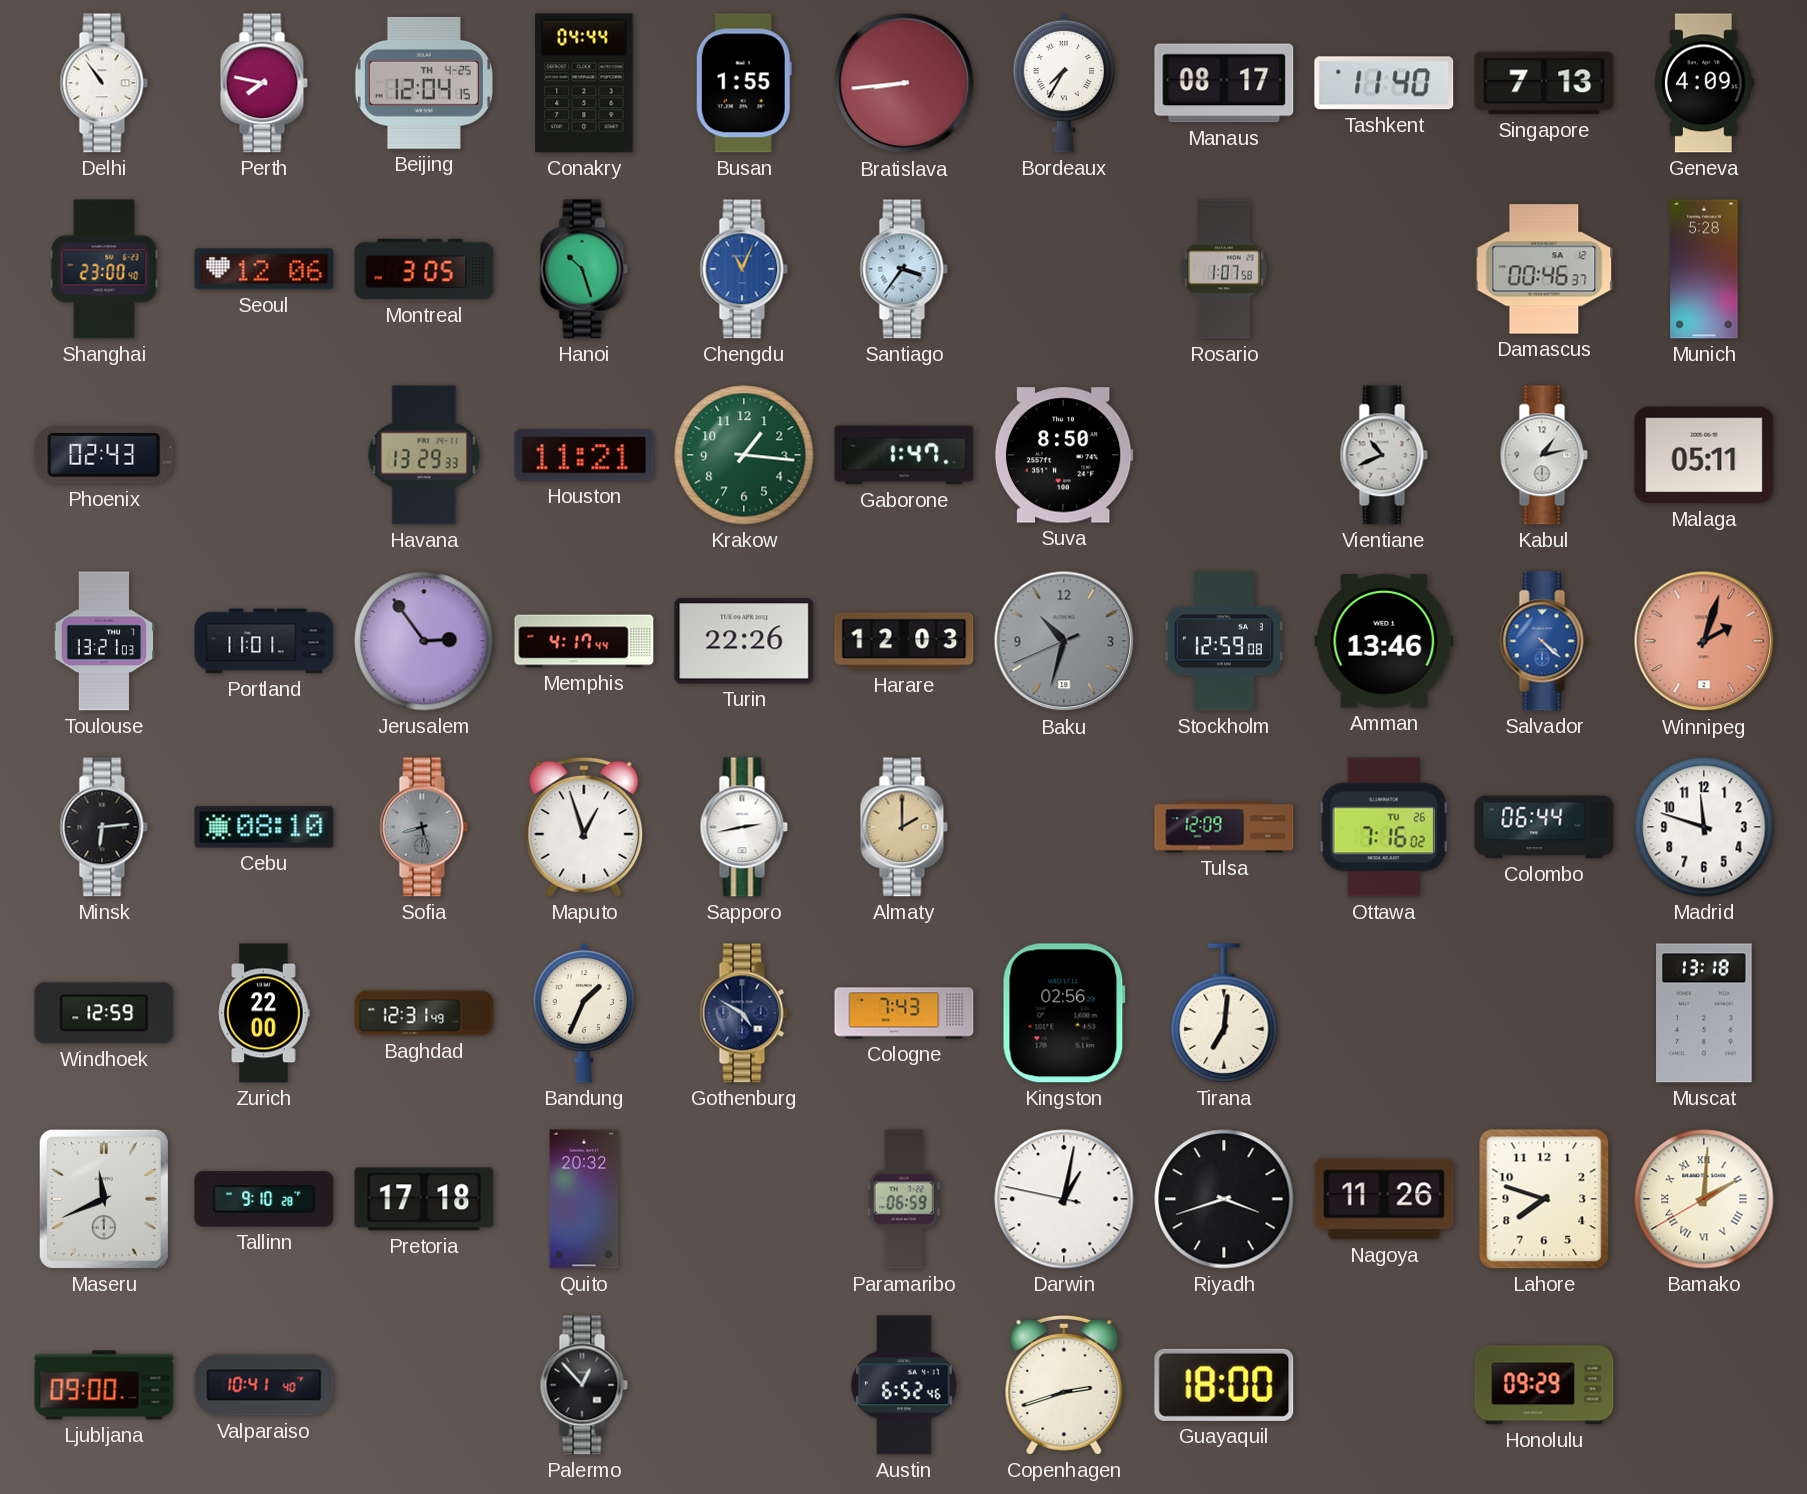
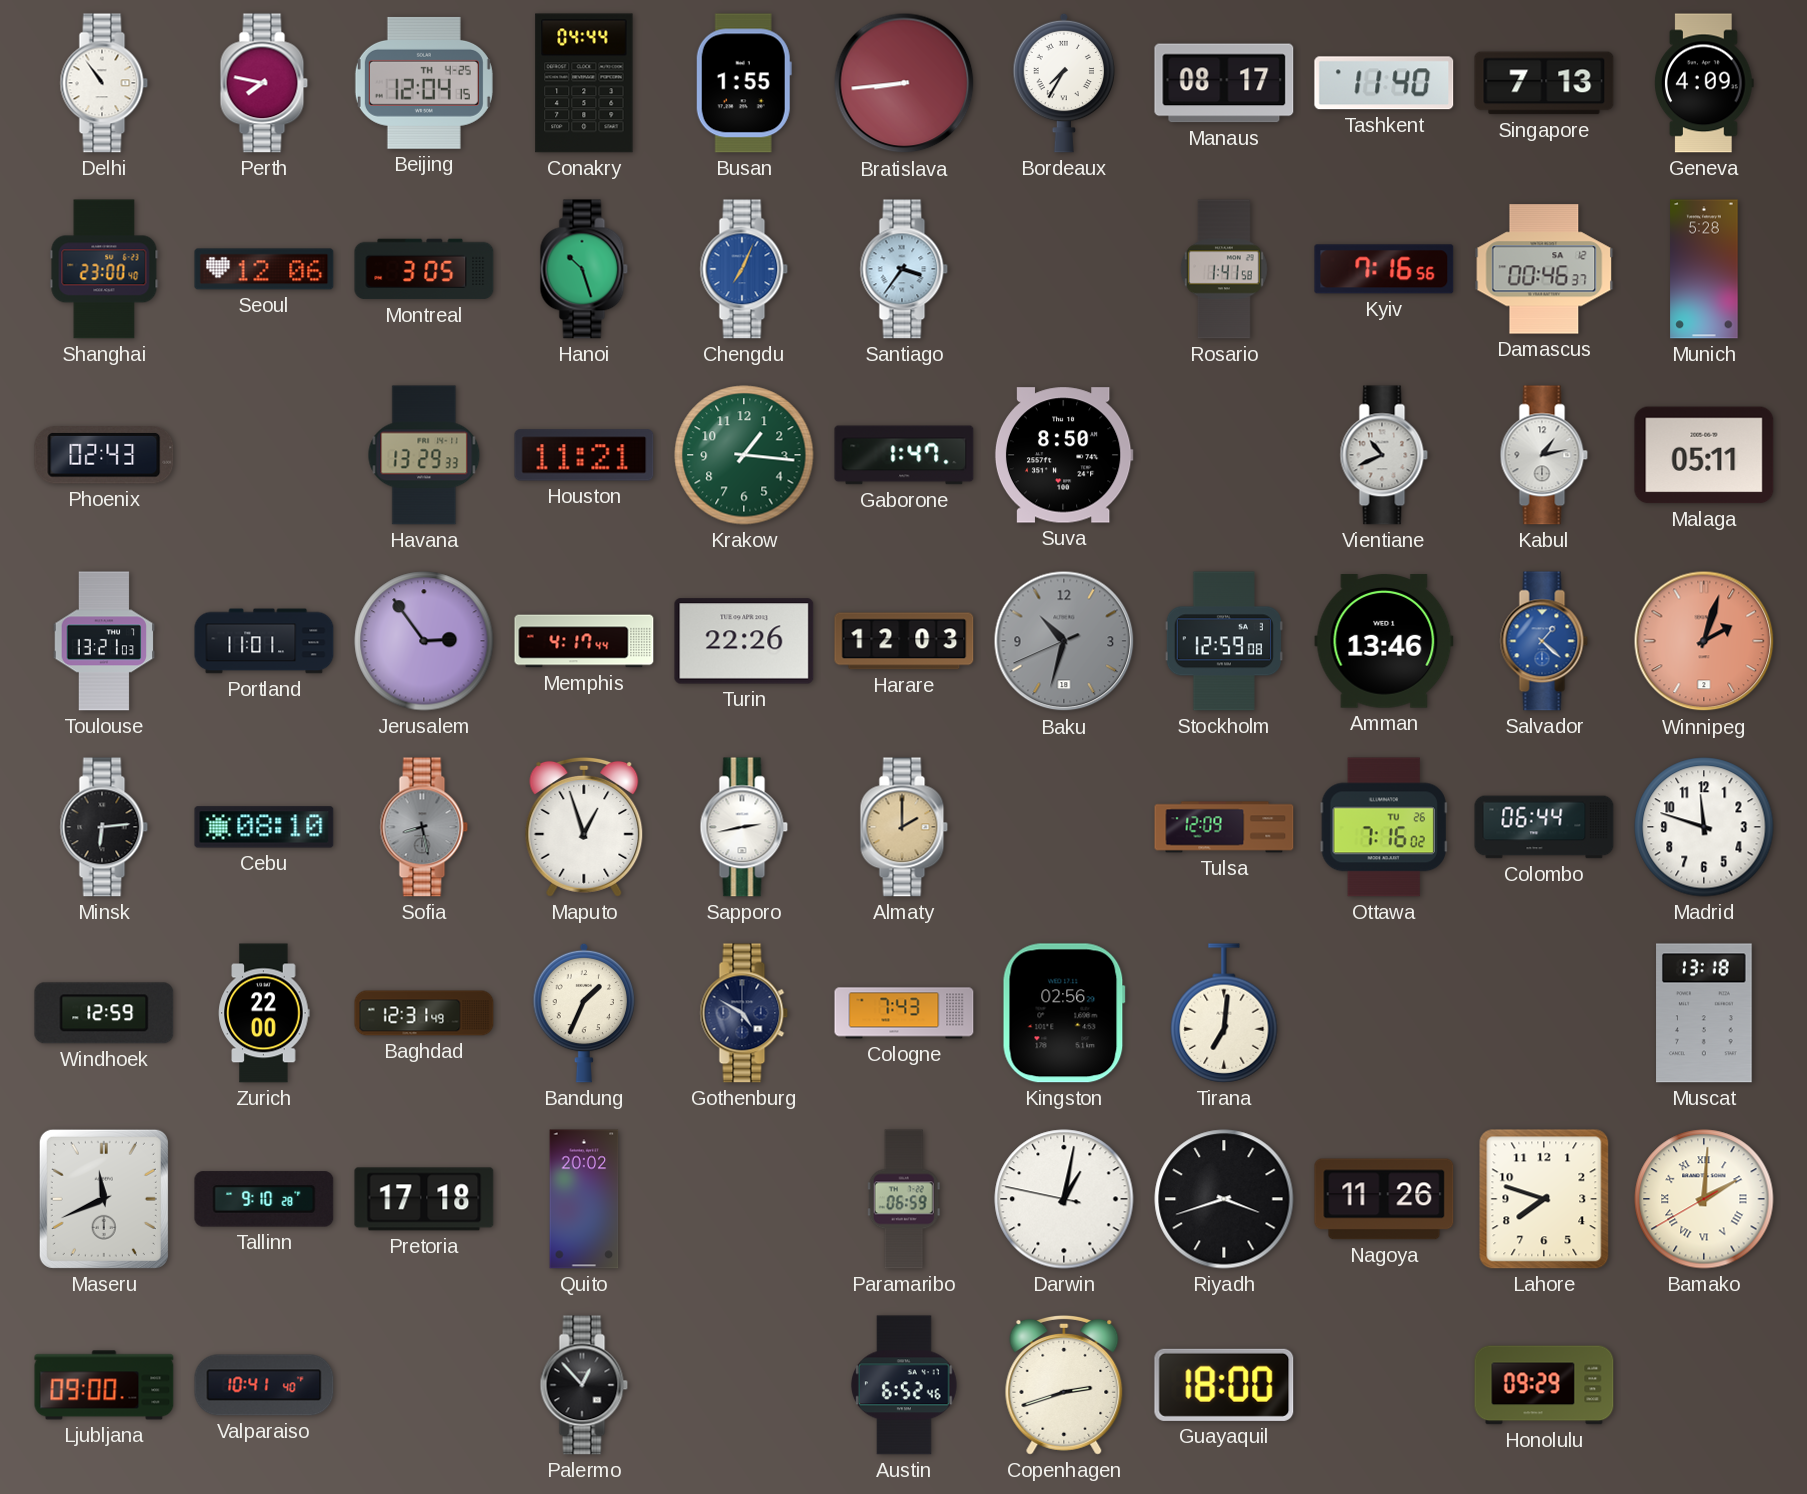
Chengdu: 11:04 -> 7:04
Rosario: 1:07 -> 1:41
Kyiv: none -> 7:16
Salvador: 4:22 -> 1:22
Quito: 20:32 -> 20:02
